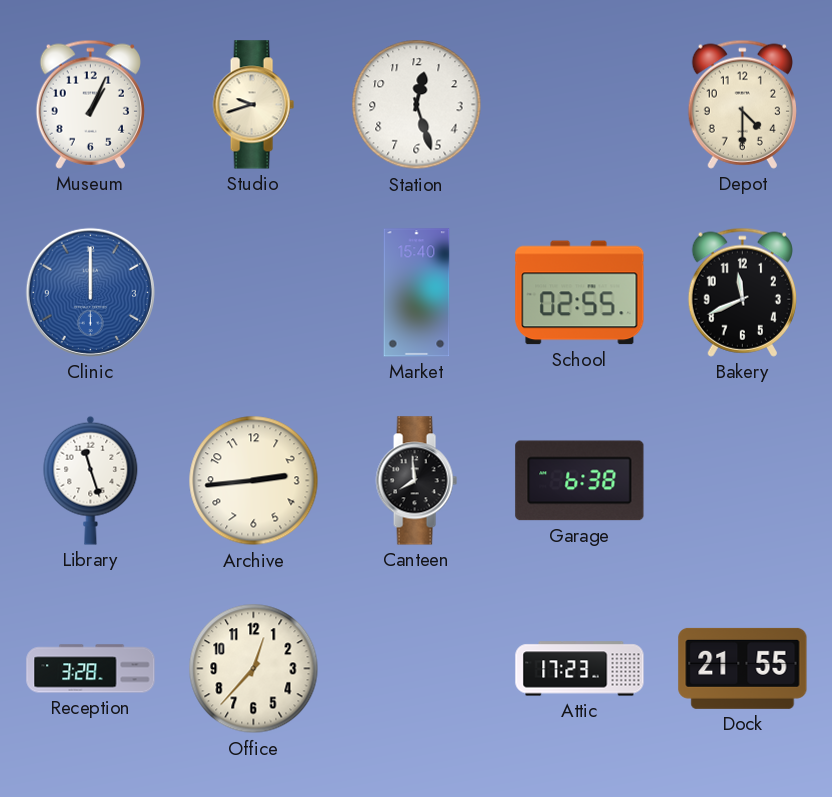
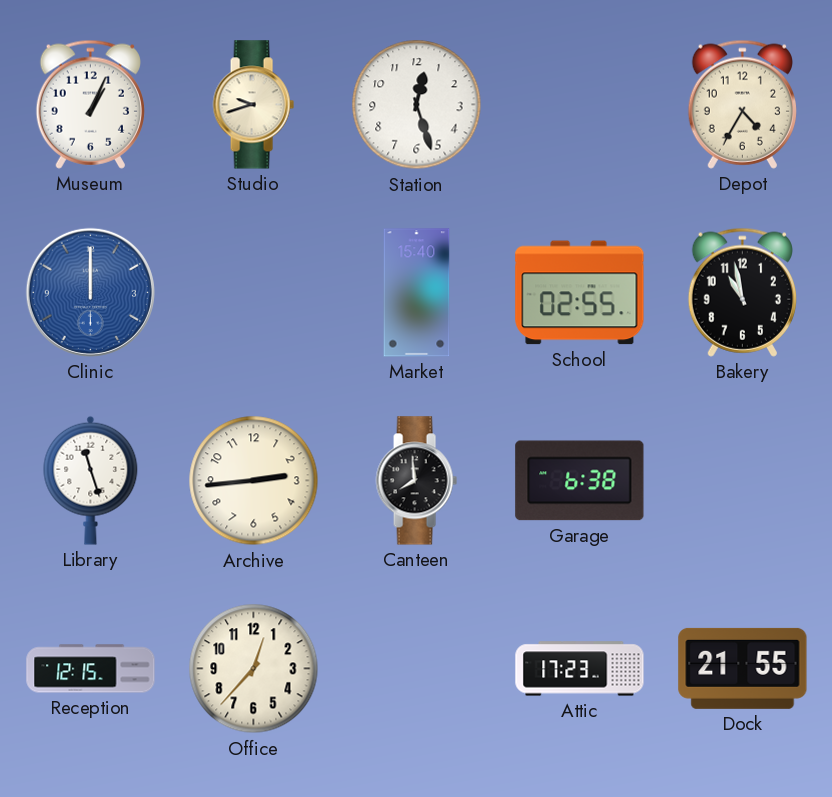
Depot: 4:30 -> 4:35
Bakery: 11:41 -> 10:58
Reception: 3:28 -> 12:15
